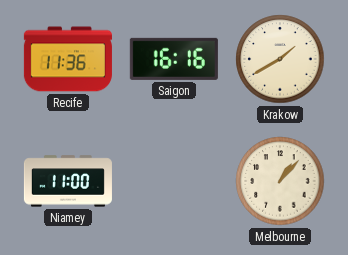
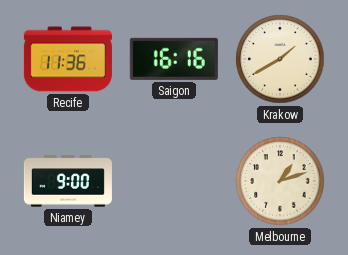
Niamey: 11:00 -> 9:00
Melbourne: 1:07 -> 1:12
